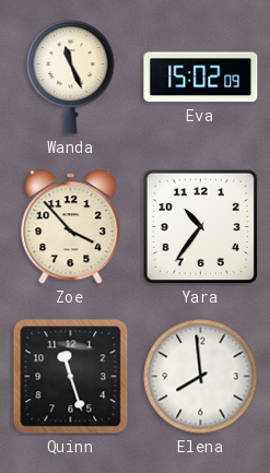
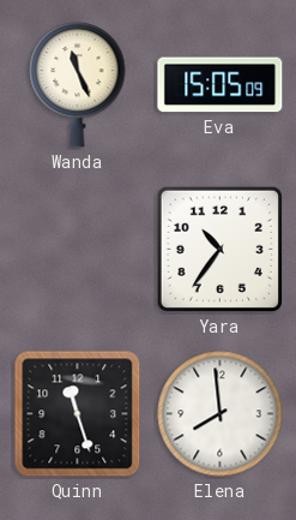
Eva: 15:02 -> 15:05
Zoe: 3:53 -> none
